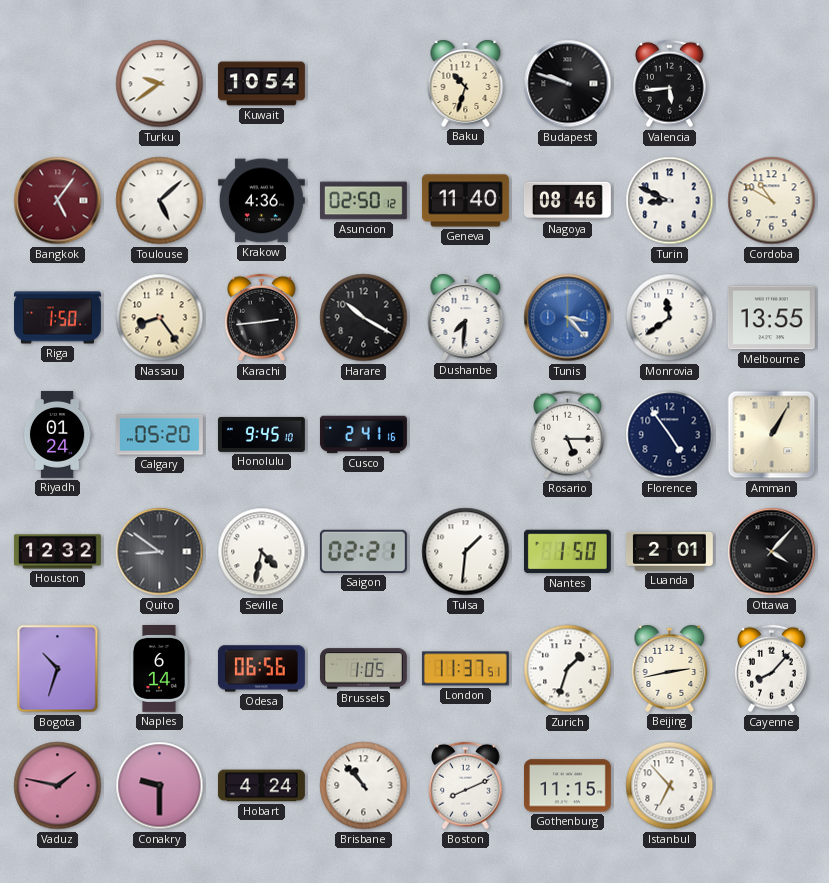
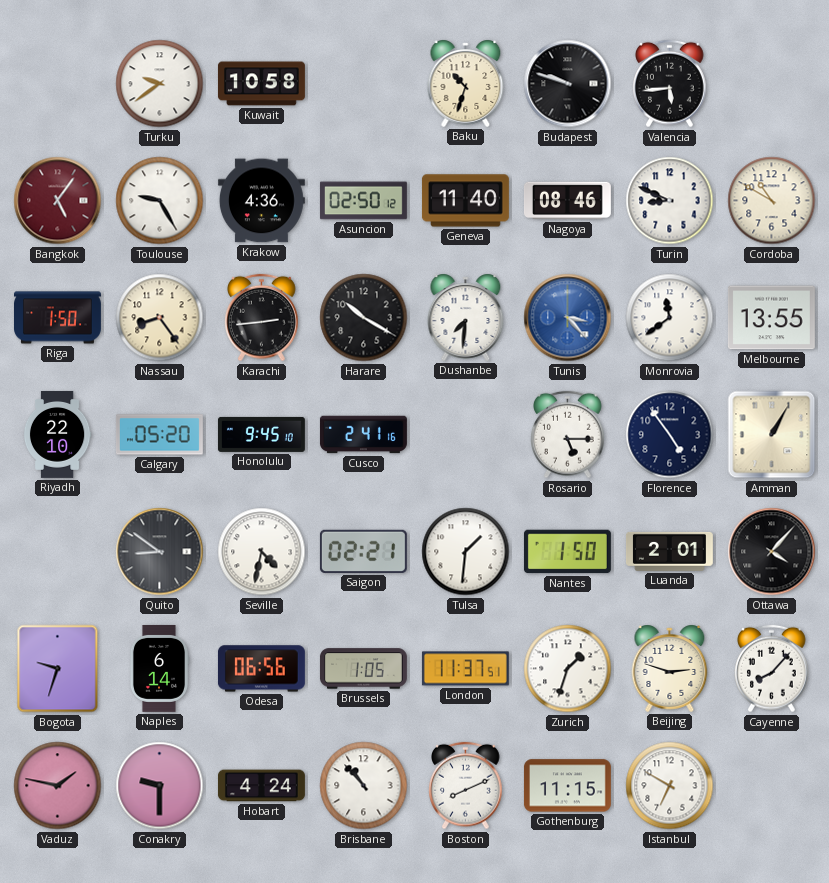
Kuwait: 10:54 -> 10:58
Toulouse: 5:08 -> 9:25
Riyadh: 01:24 -> 22:10
Houston: 12:32 -> none
Bogota: 10:33 -> 9:33
Beijing: 2:43 -> 2:48
Istanbul: 6:53 -> 6:50
